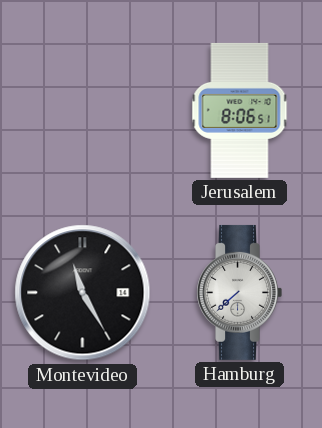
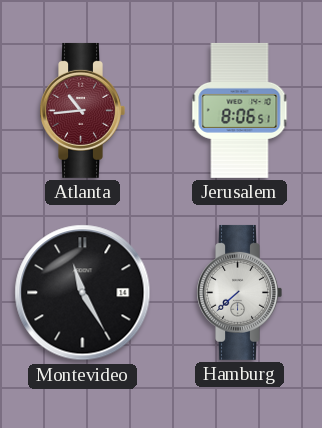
Atlanta: none -> 10:44
